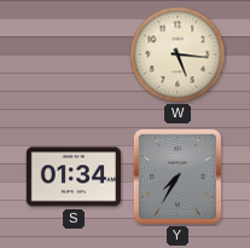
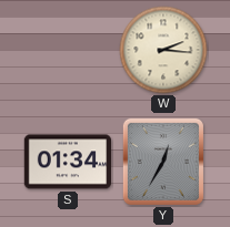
W: 5:16 -> 2:16
Y: 7:35 -> 12:35
